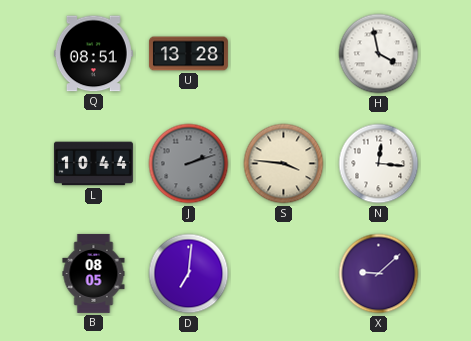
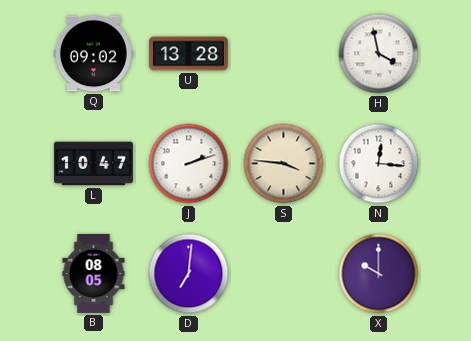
Q: 08:51 -> 09:02
L: 10:44 -> 10:47
J dial: grey -> white
X: 9:08 -> 10:00
